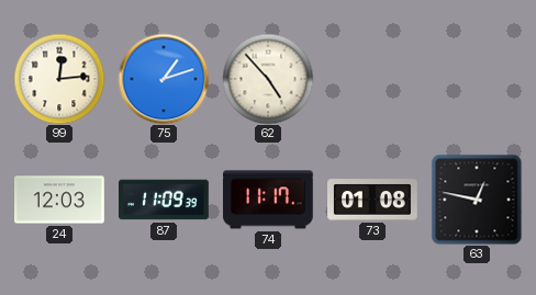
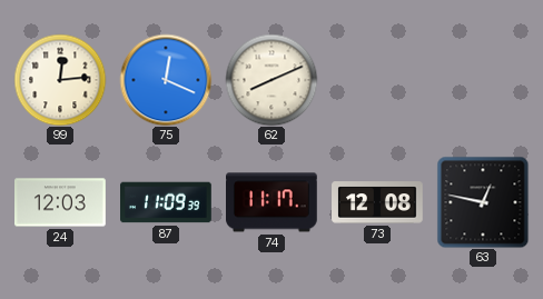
75: 1:12 -> 12:19
62: 4:53 -> 8:11
73: 01:08 -> 12:08
